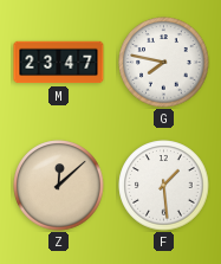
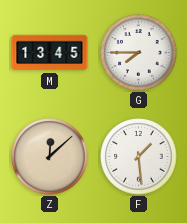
M: 23:47 -> 13:45
G: 7:47 -> 7:45
